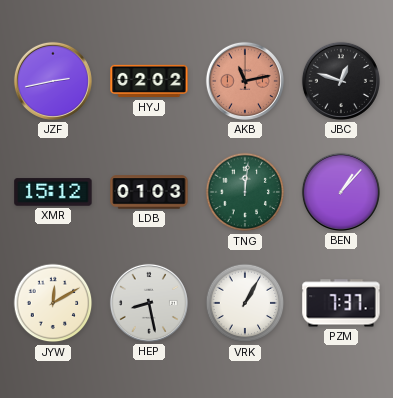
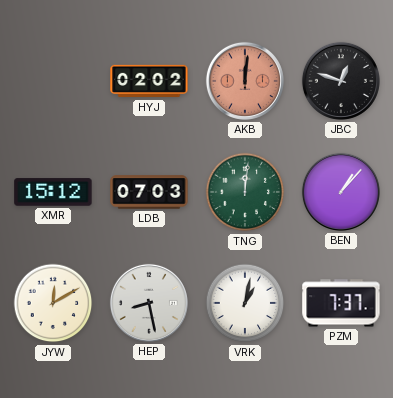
JZF: 2:43 -> none
AKB: 11:13 -> 12:01
LDB: 01:03 -> 07:03
VRK: 1:05 -> 1:02
